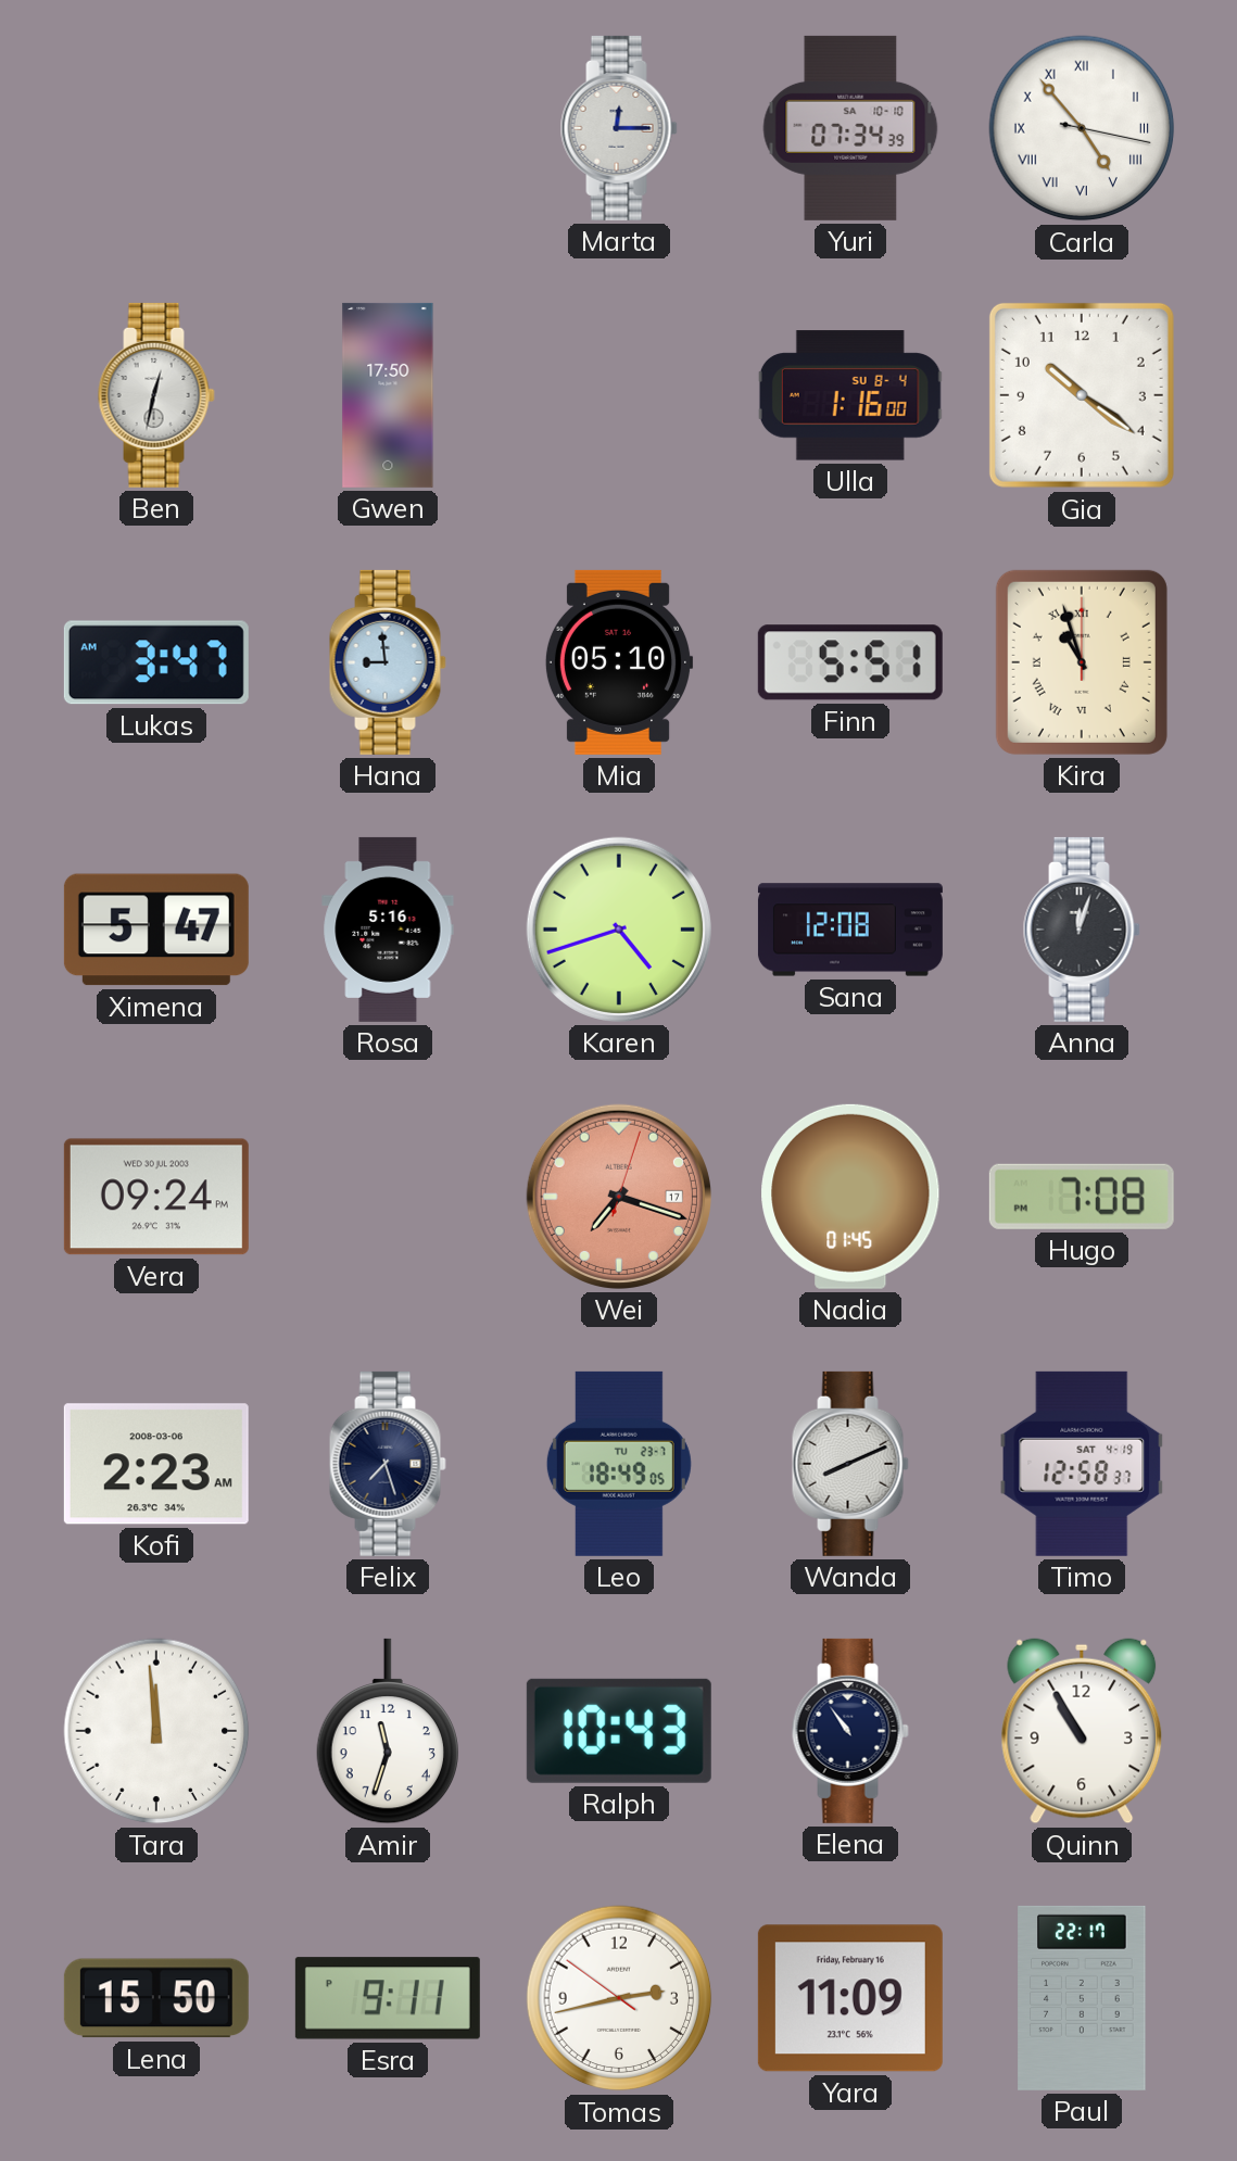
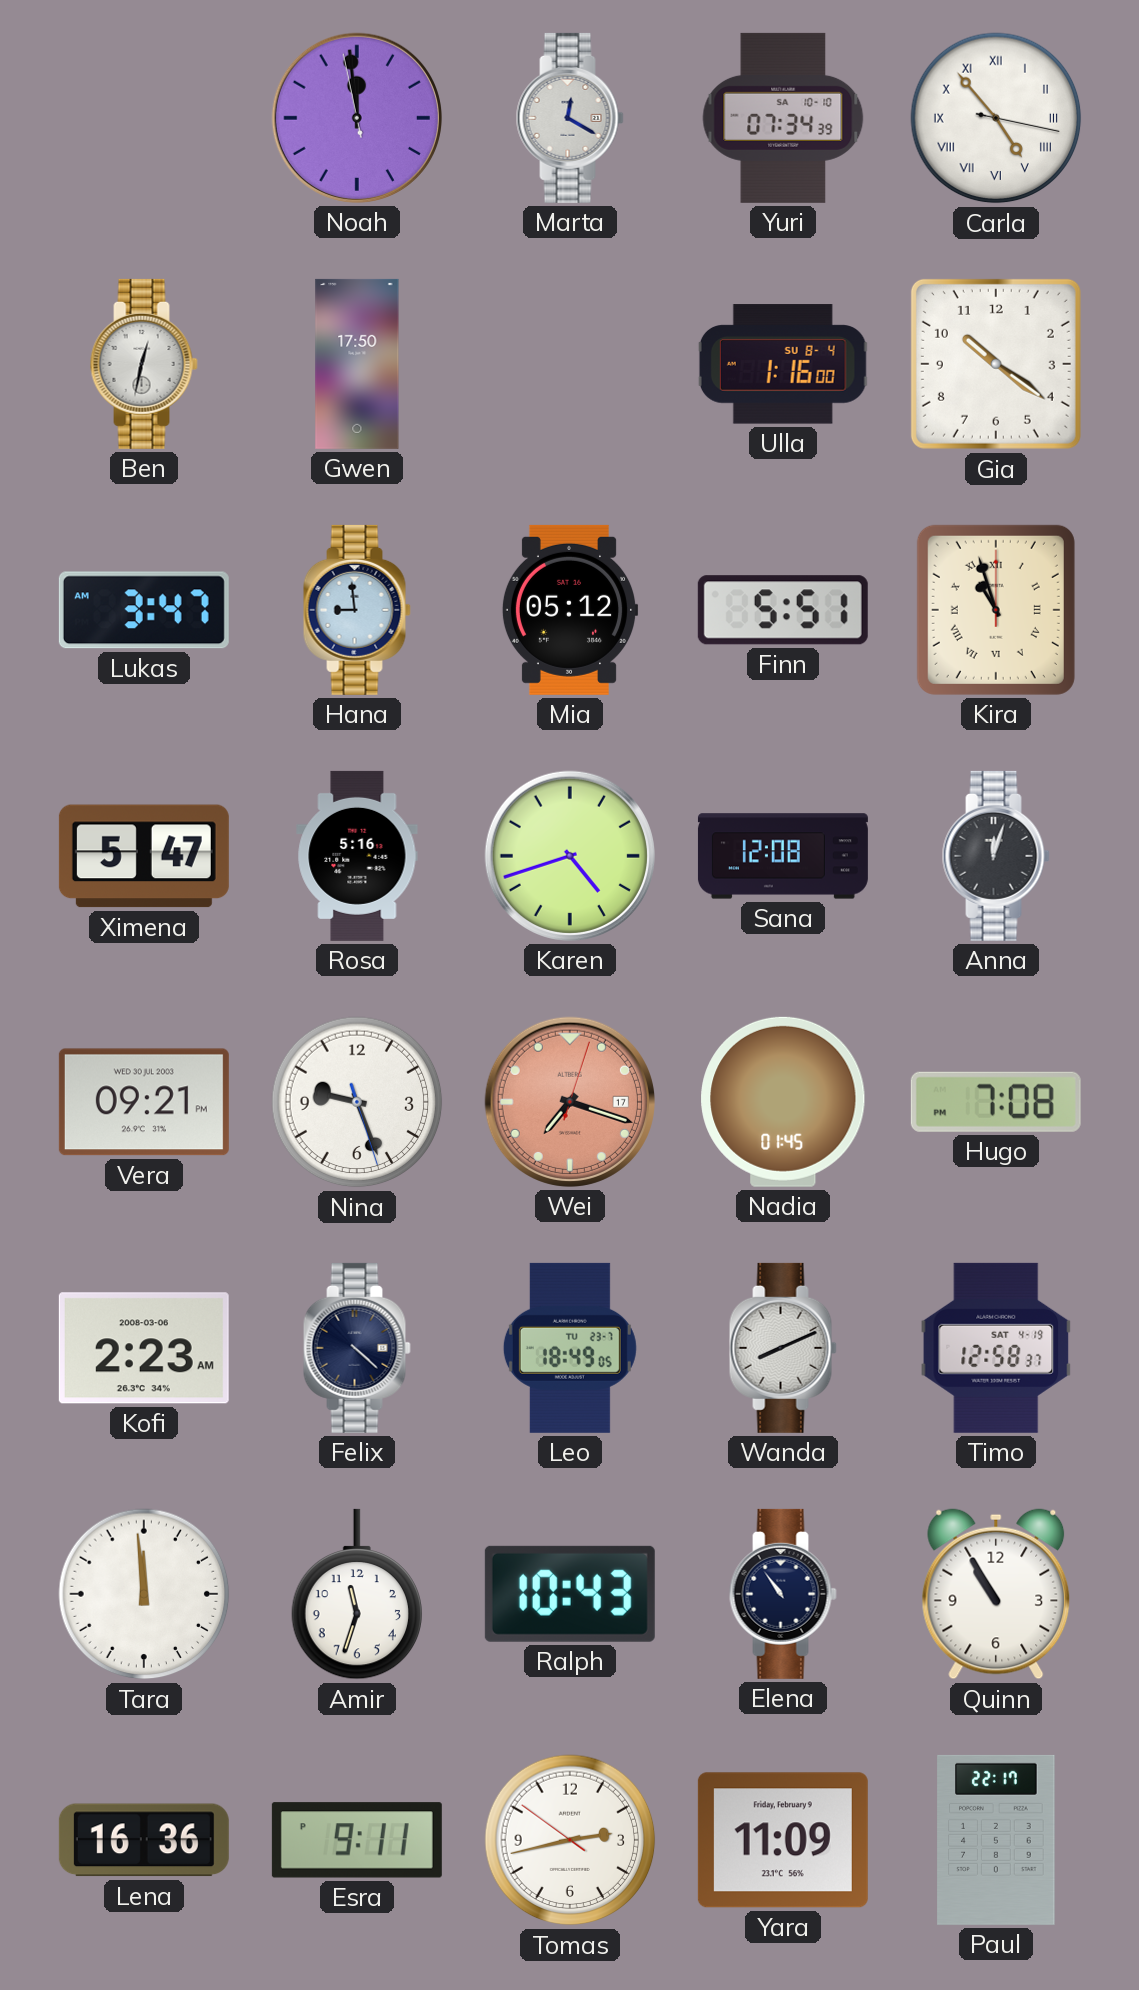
Noah: none -> 11:58
Marta: 12:15 -> 12:20
Mia: 05:10 -> 05:12
Vera: 09:24 -> 09:21
Nina: none -> 9:26
Felix: 7:27 -> 4:22
Lena: 15:50 -> 16:36
Yara date: Friday, February 16 -> Friday, February 9
